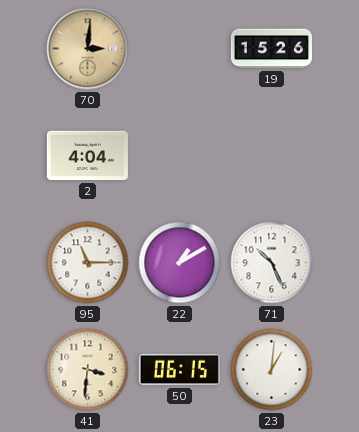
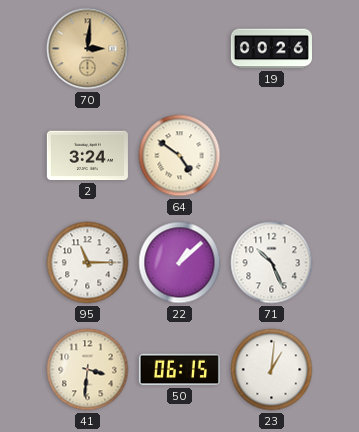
19: 15:26 -> 00:26
2: 4:04 -> 3:24
64: none -> 4:51
22: 1:10 -> 1:08
